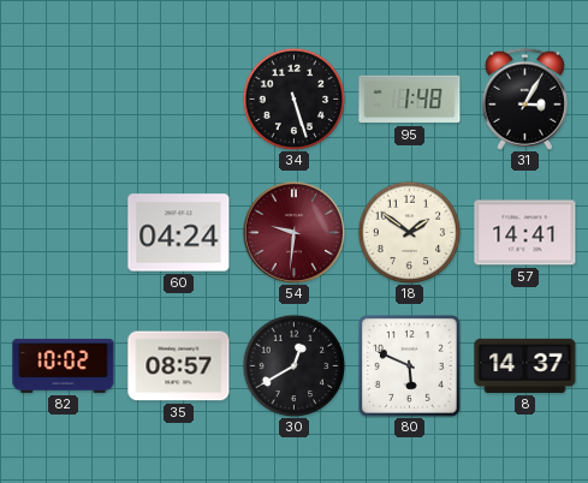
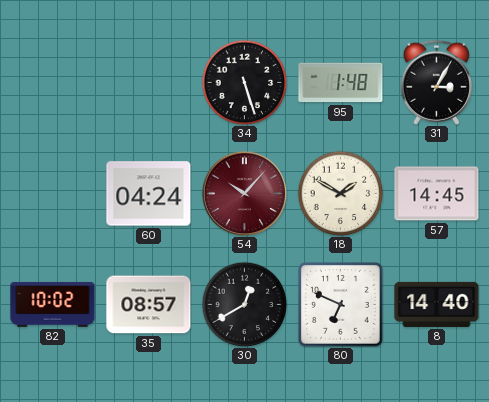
54: 9:31 -> 10:07
18: 1:51 -> 1:50
57: 14:41 -> 14:45
80: 5:49 -> 6:49
8: 14:37 -> 14:40
